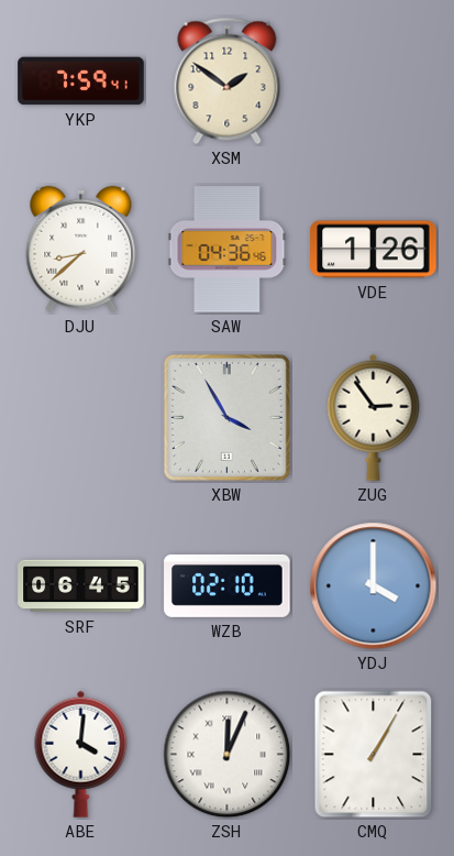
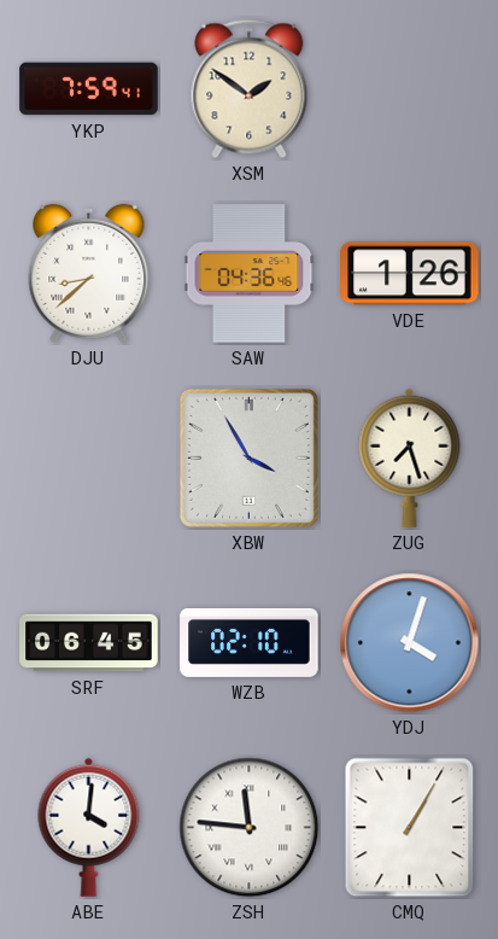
ZUG: 2:54 -> 7:27
YDJ: 4:00 -> 4:03
ZSH: 12:04 -> 11:46
